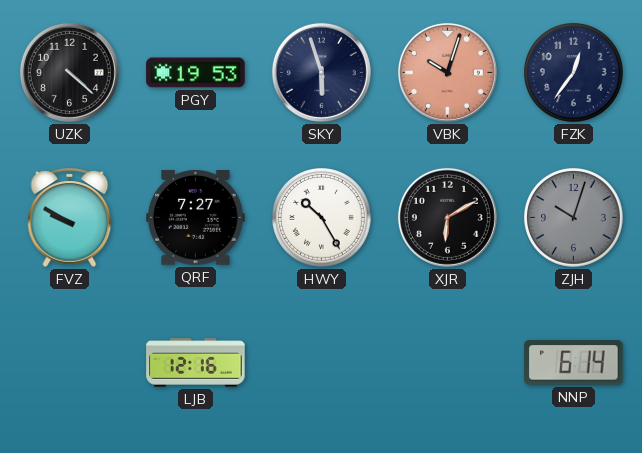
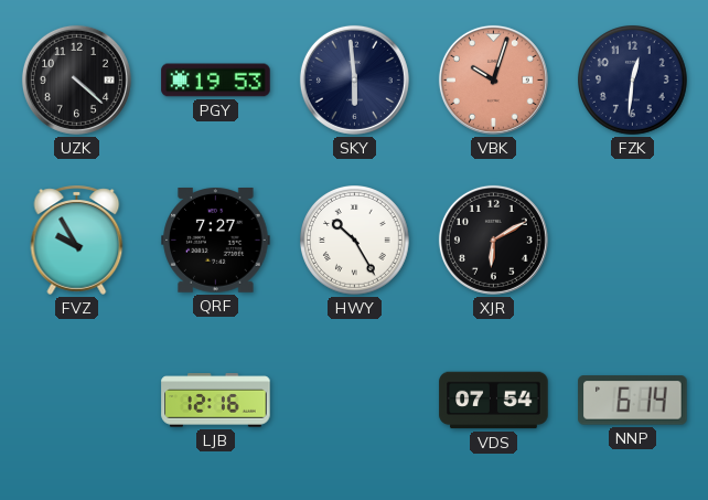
SKY: 5:57 -> 5:59
FZK: 12:36 -> 12:31
FVZ: 9:50 -> 9:55
ZJH: 10:03 -> none
VDS: none -> 07:54
